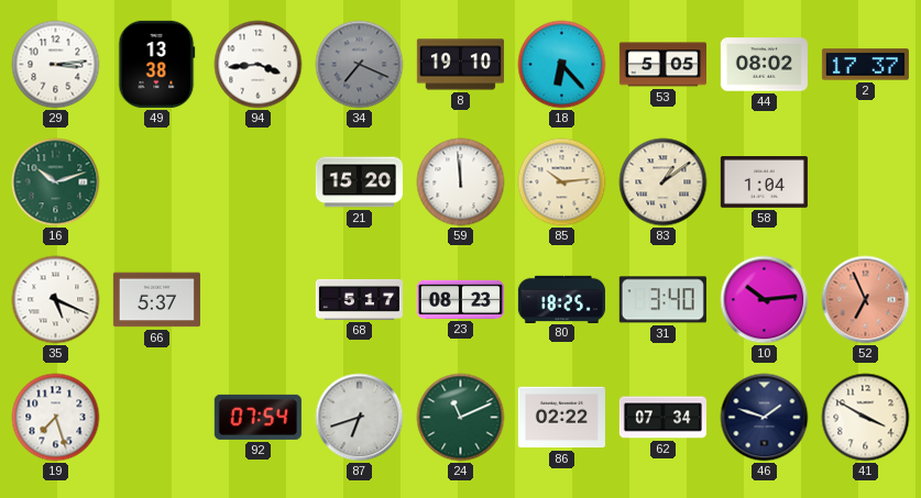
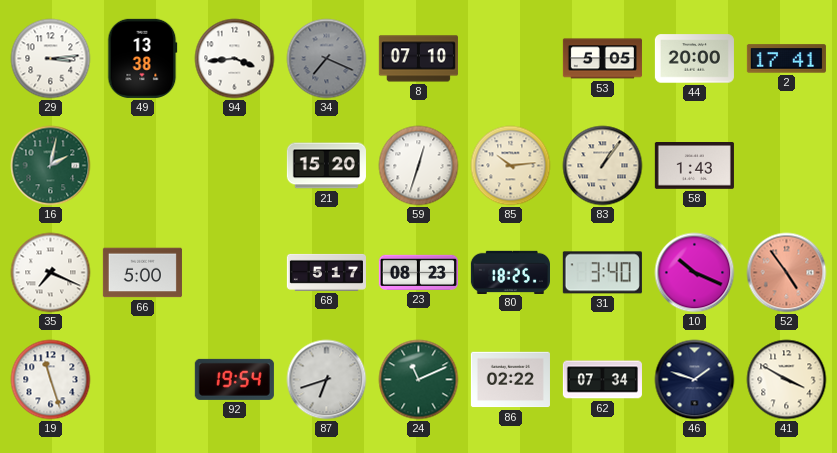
8: 19:10 -> 07:10
18: 6:23 -> none
44: 08:02 -> 20:00
2: 17:37 -> 17:41
16: 10:12 -> 2:02
59: 11:59 -> 12:33
83: 1:09 -> 1:06
58: 1:04 -> 1:43
35: 5:19 -> 7:19
66: 5:37 -> 5:00
10: 10:14 -> 10:19
52: 6:56 -> 4:54
19: 7:27 -> 11:27
92: 07:54 -> 19:54
